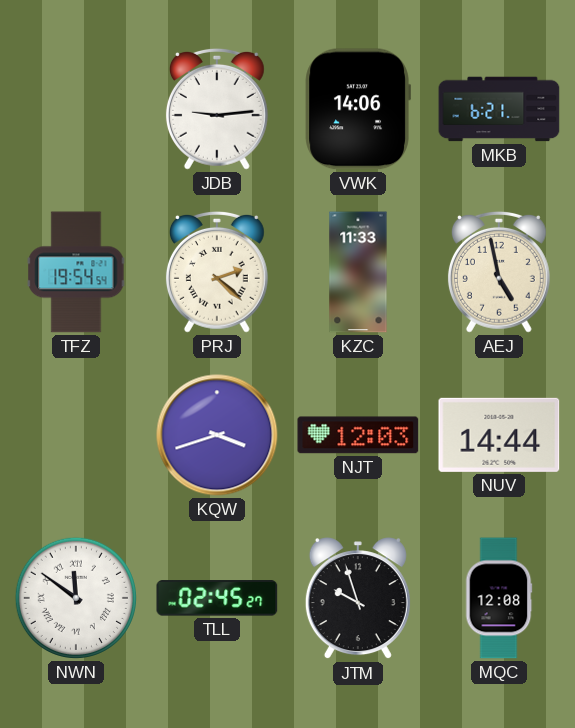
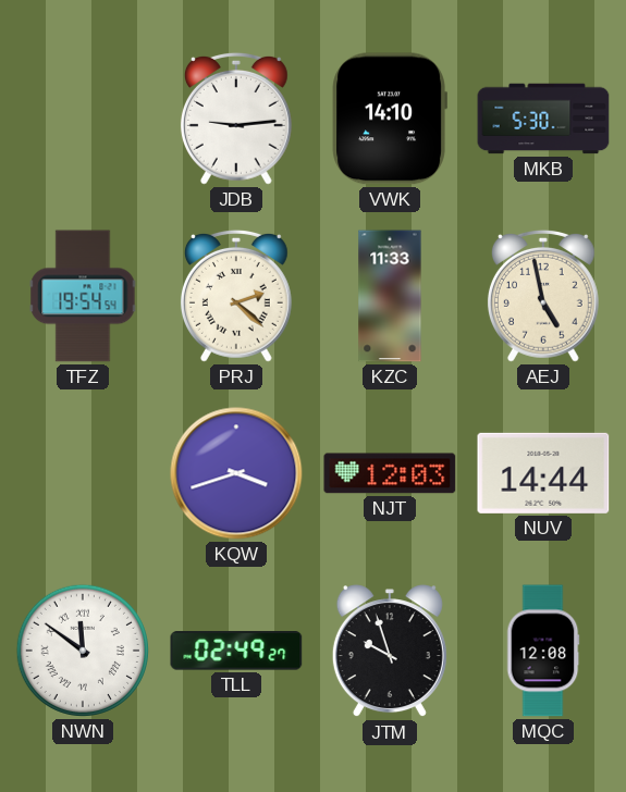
VWK: 14:06 -> 14:10
MKB: 6:21 -> 5:30
TLL: 02:45 -> 02:49
